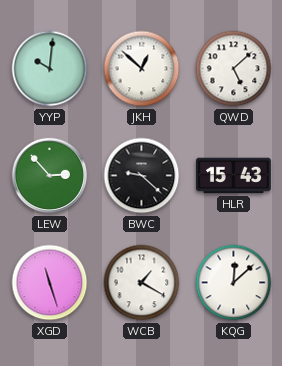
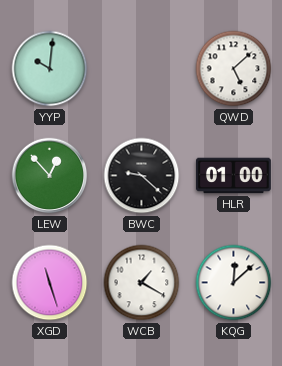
JKH: 12:52 -> none
LEW: 2:53 -> 12:53
HLR: 15:43 -> 01:00
